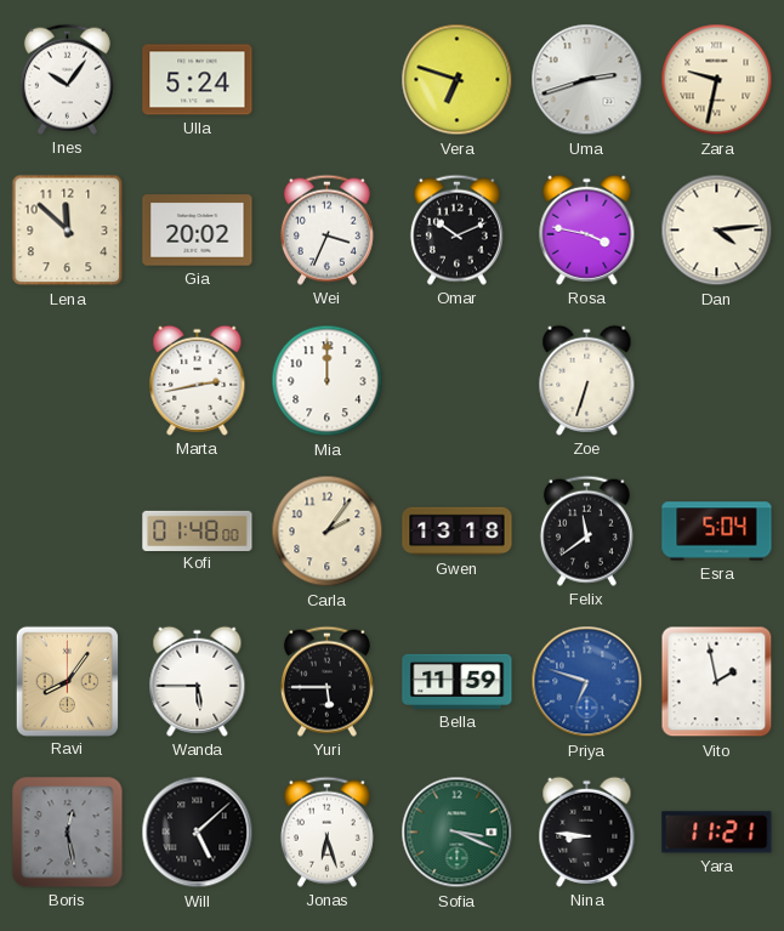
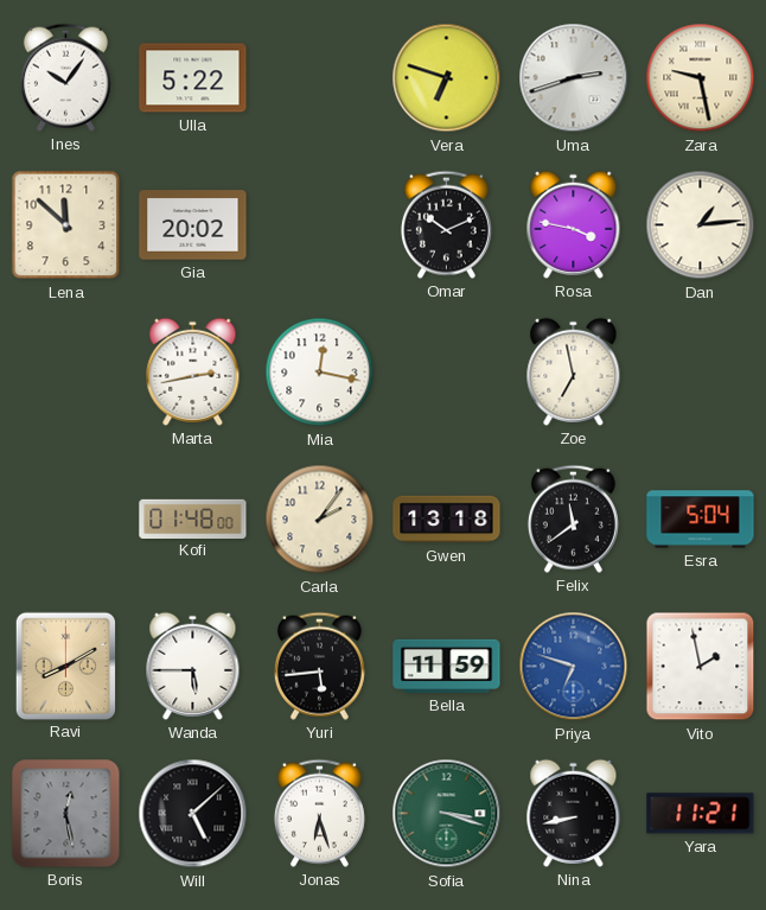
Ulla: 5:24 -> 5:22
Zara: 9:32 -> 9:28
Wei: 3:34 -> none
Dan: 4:14 -> 1:14
Mia: 12:00 -> 12:17
Zoe: 6:33 -> 6:58
Ravi: 8:06 -> 8:10
Yuri: 5:45 -> 5:44
Sofia: 3:19 -> 3:18
Nina: 8:46 -> 8:43
